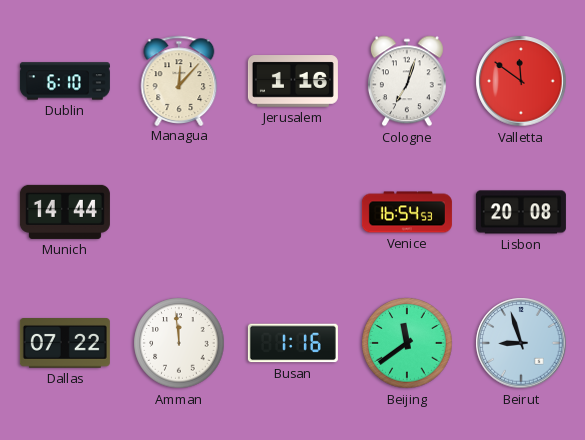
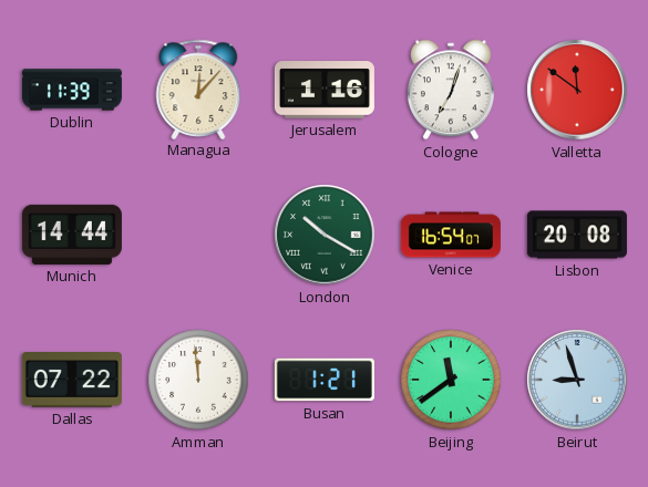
Dublin: 6:10 -> 11:39
London: none -> 10:20
Venice: 16:54:53 -> 16:54:07
Busan: 1:16 -> 1:21
